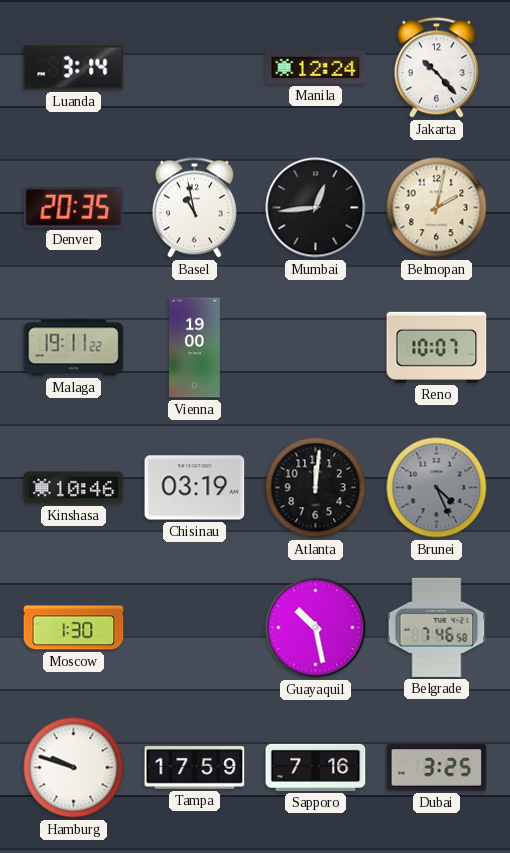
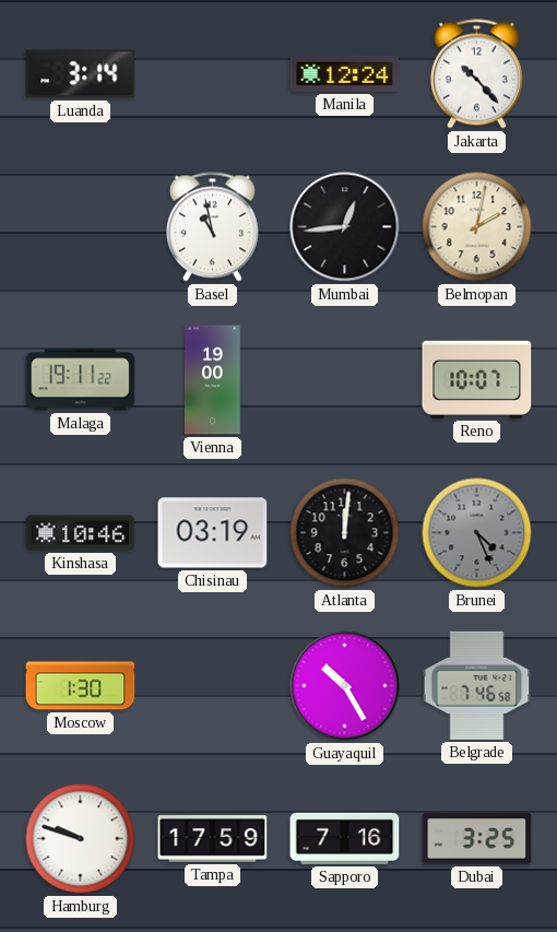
Denver: 20:35 -> none
Guayaquil: 10:28 -> 10:25
